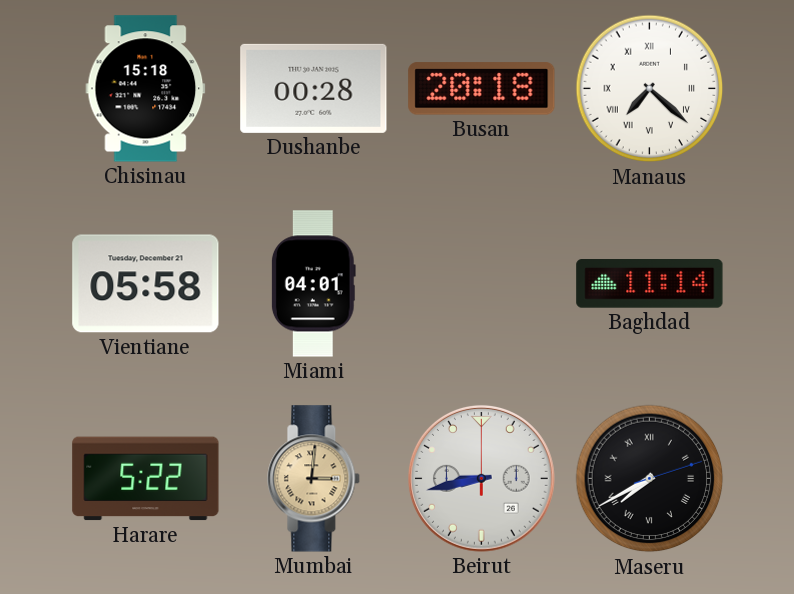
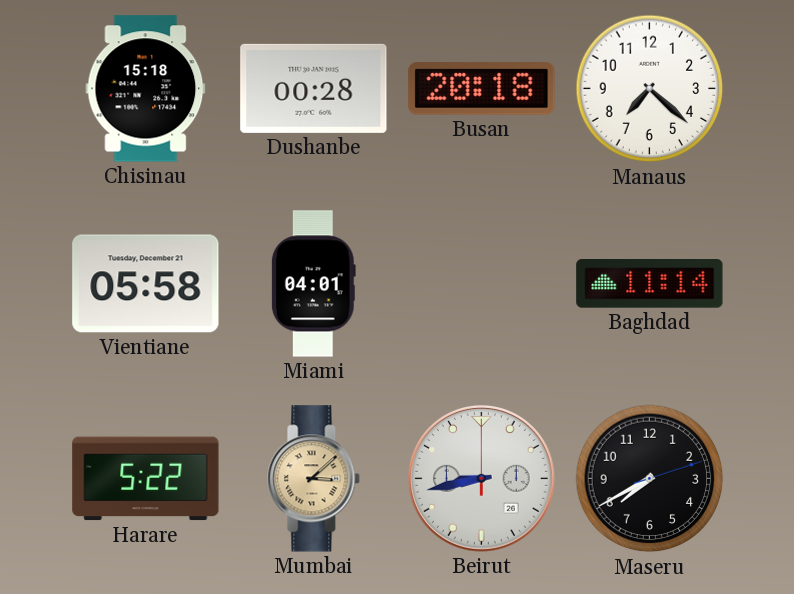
Manaus numerals: Roman -> Arabic
Mumbai: 3:01 -> 3:08
Maseru numerals: Roman -> Arabic
